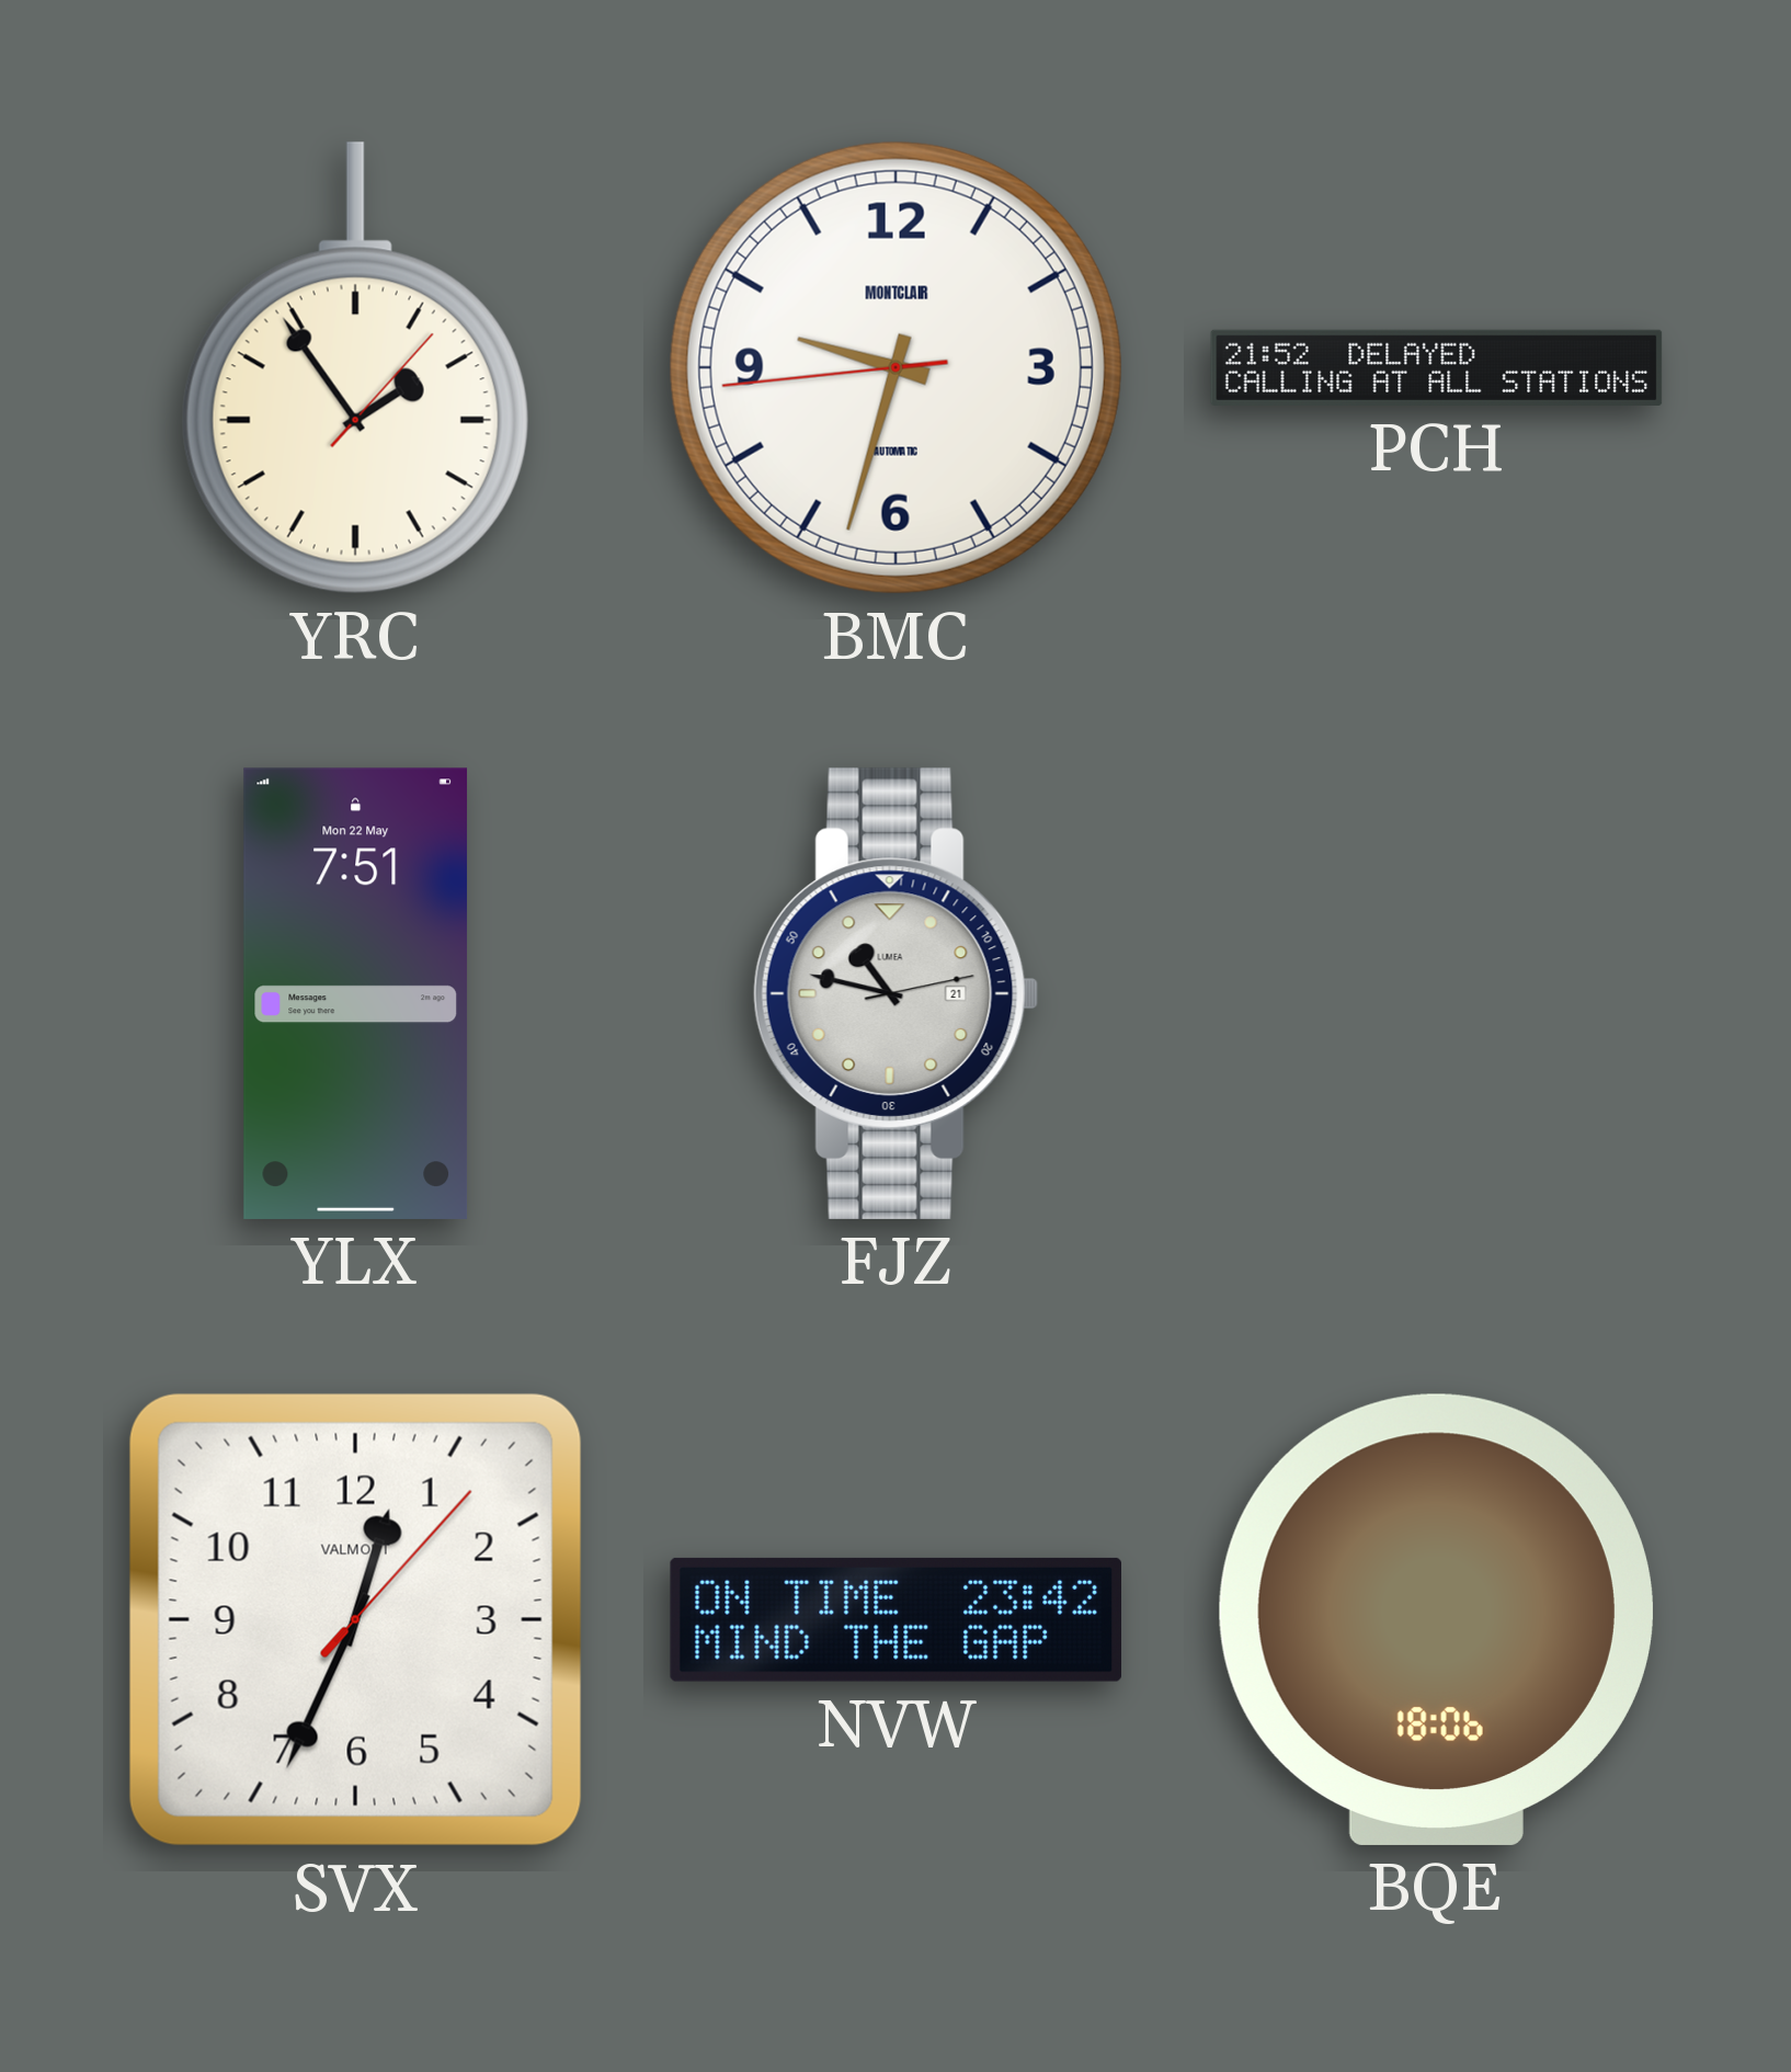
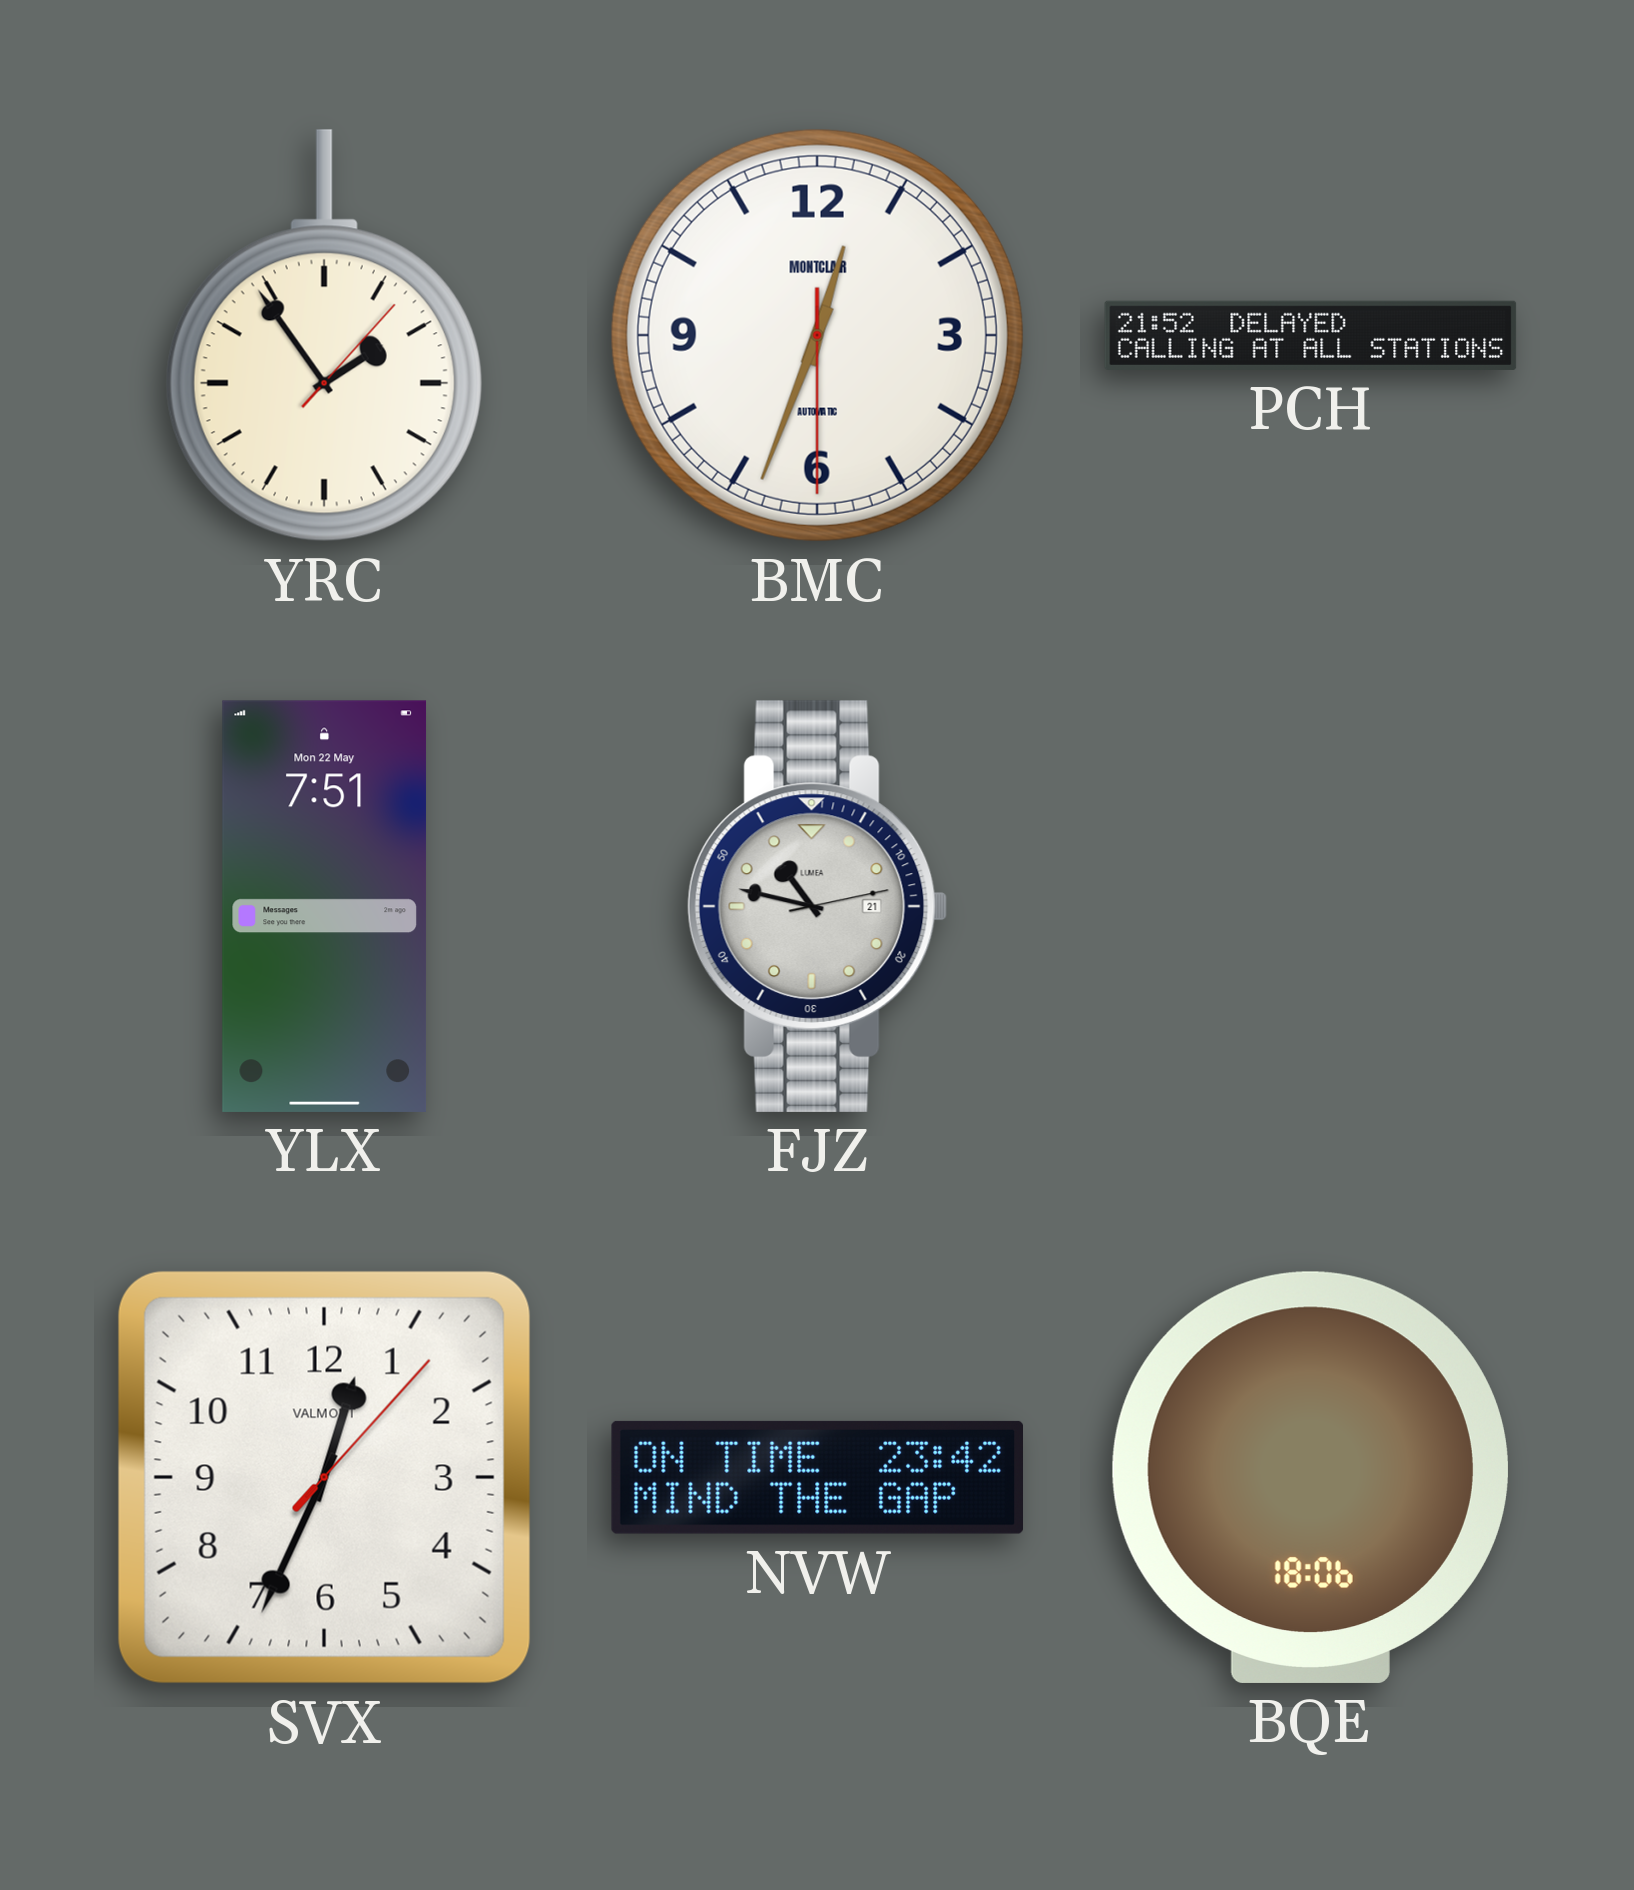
BMC: 9:32 -> 12:33
